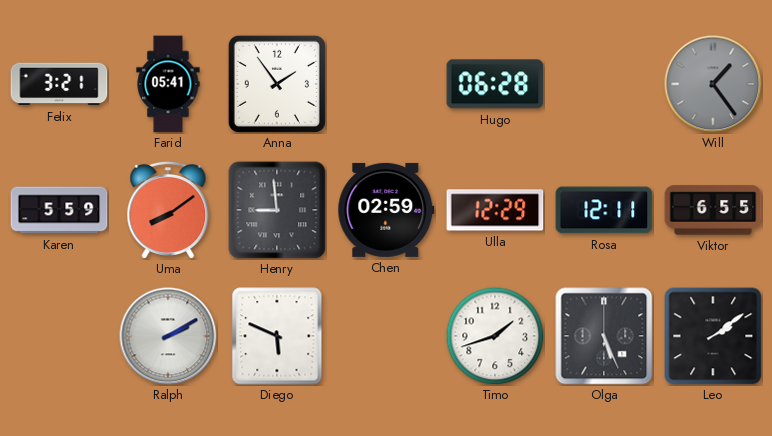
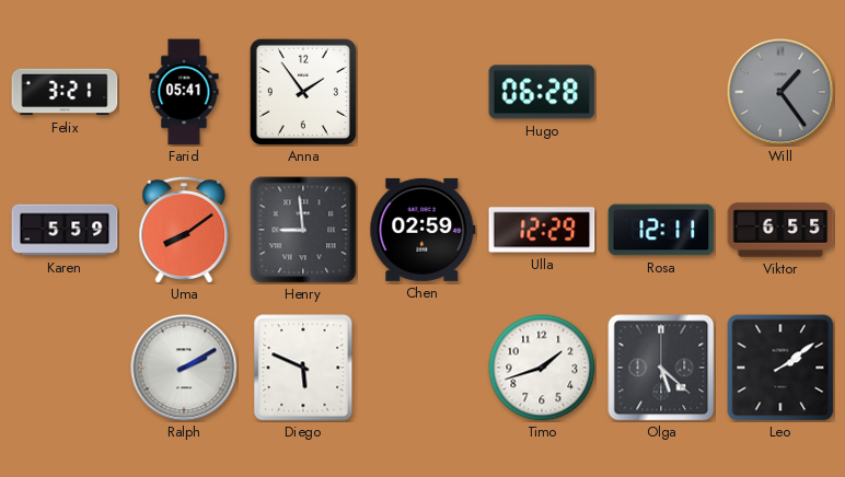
Olga: 5:26 -> 5:22
